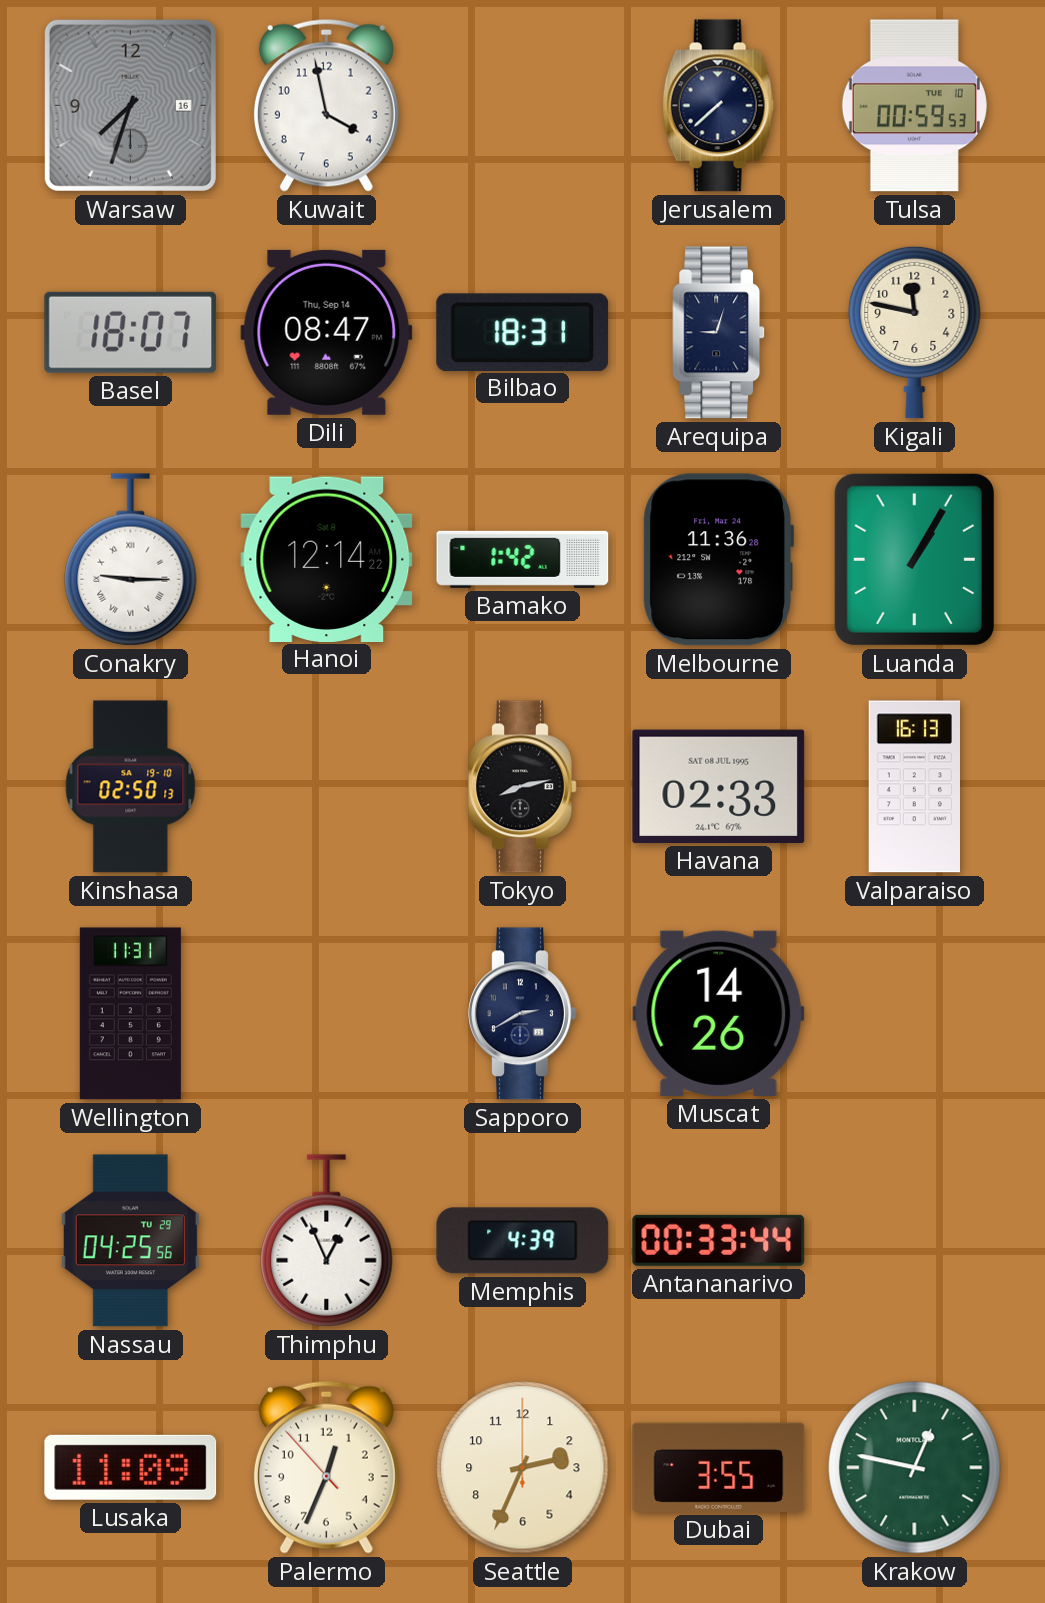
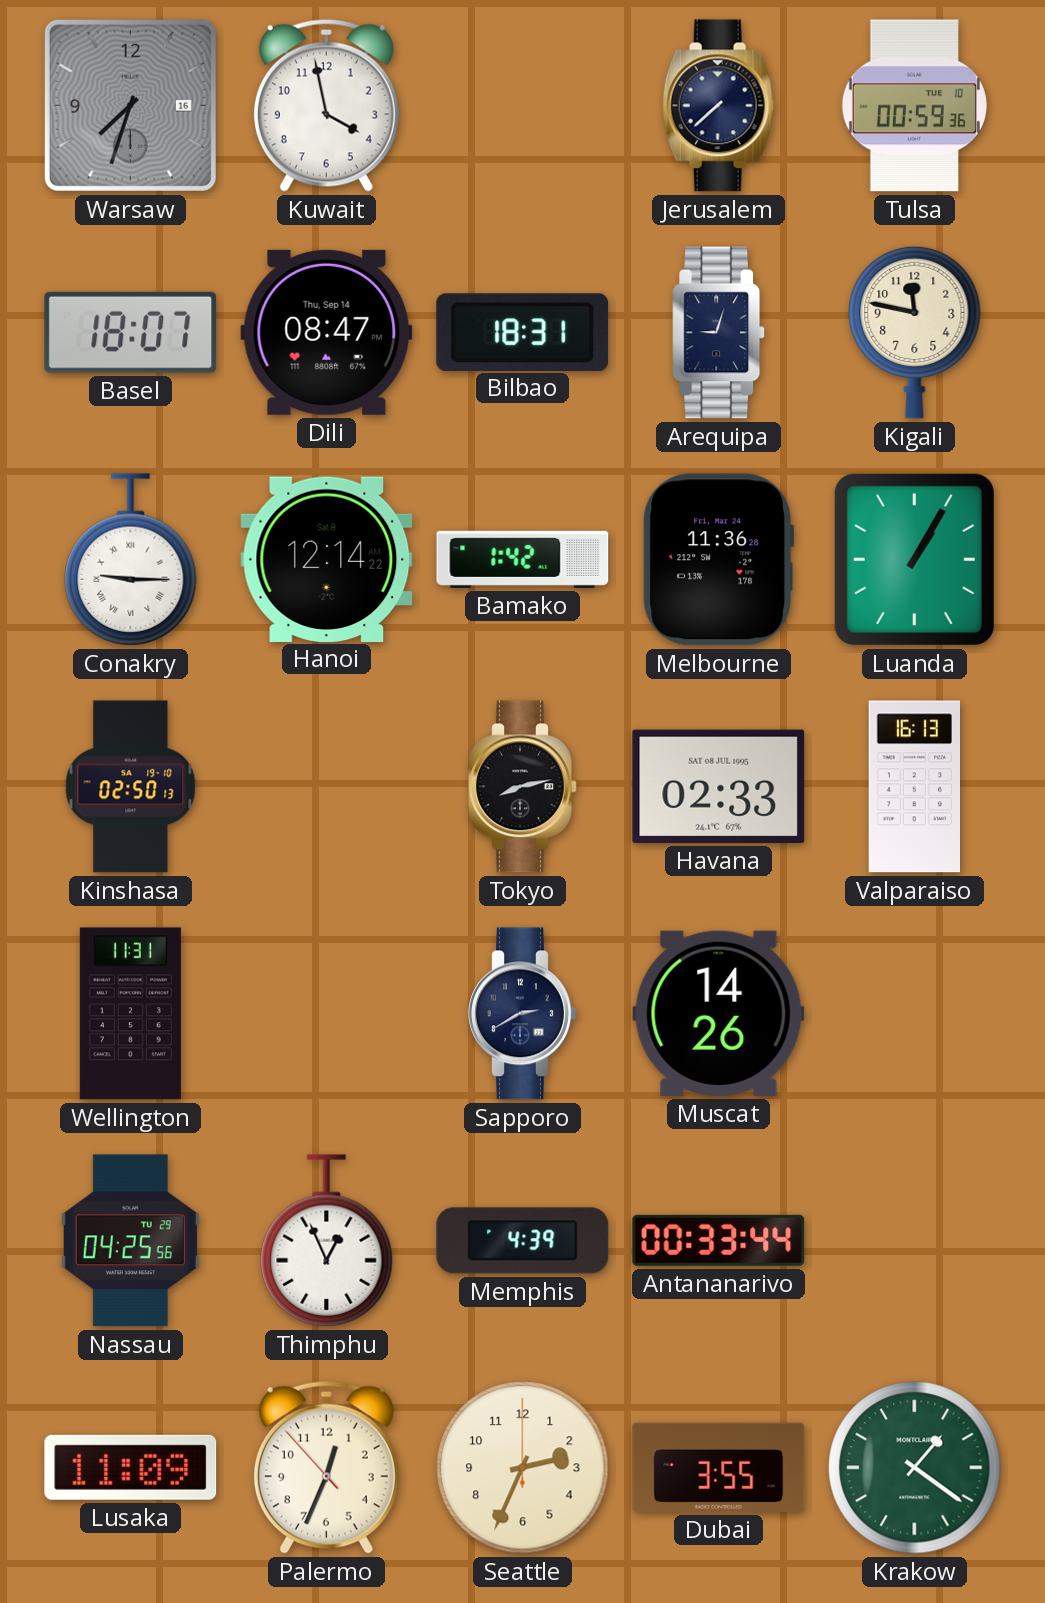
Tulsa: 00:59:53 -> 00:59:36
Krakow: 12:47 -> 1:21
